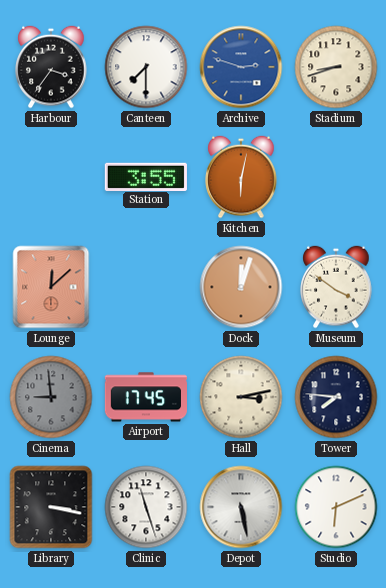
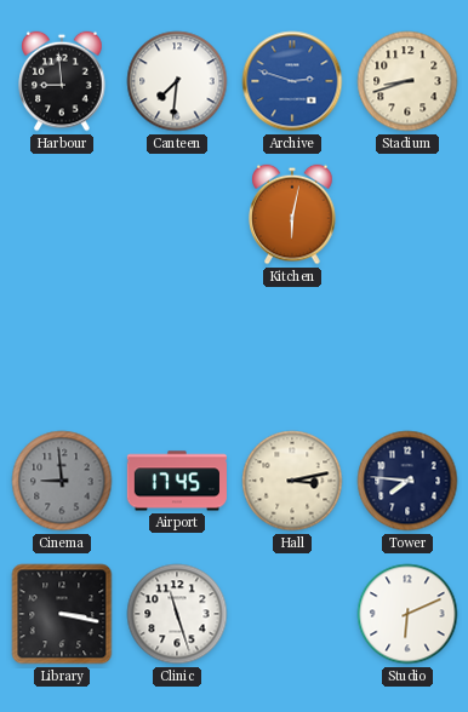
Harbour: 3:36 -> 8:59
Canteen: 7:30 -> 7:31
Station: 3:55 -> none
Lounge: 12:08 -> none
Dock: 12:03 -> none
Museum: 3:51 -> none
Depot: 5:28 -> none
